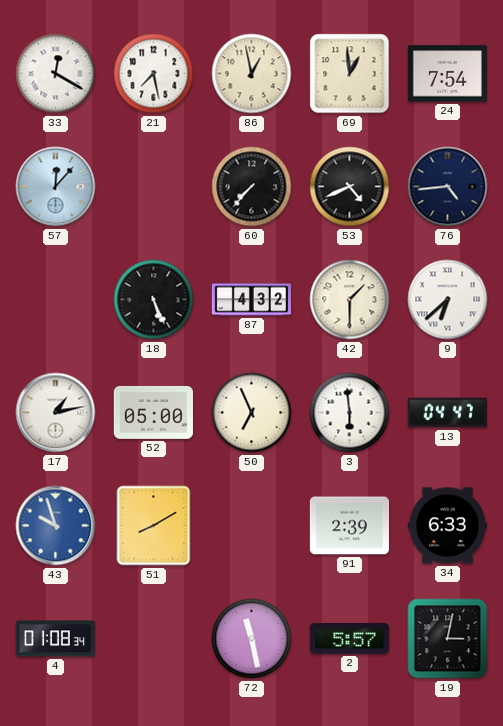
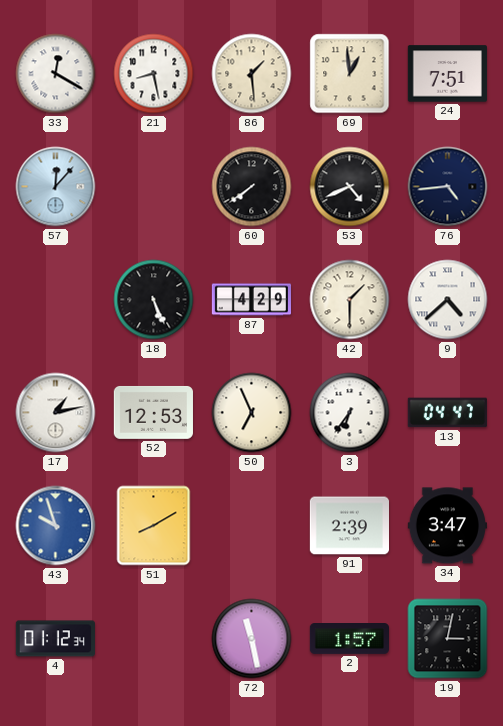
21: 7:28 -> 8:28
86: 12:58 -> 1:29
24: 7:54 -> 7:51
60: 7:37 -> 7:39
87: 4:32 -> 4:29
9: 6:38 -> 4:38
52: 05:00 -> 12:53
3: 5:59 -> 6:36
34: 6:33 -> 3:47
4: 01:08 -> 01:12
2: 5:57 -> 1:57
